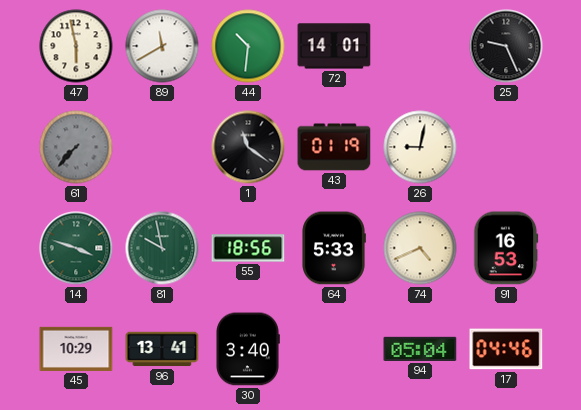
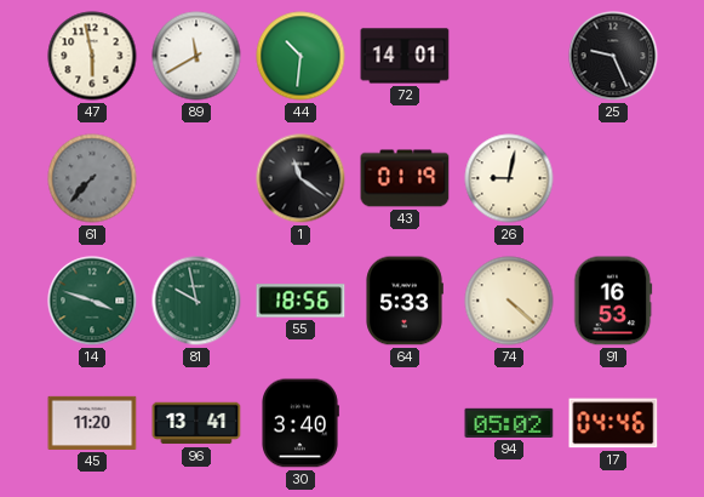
74: 4:41 -> 4:22
45: 10:29 -> 11:20
94: 05:04 -> 05:02
